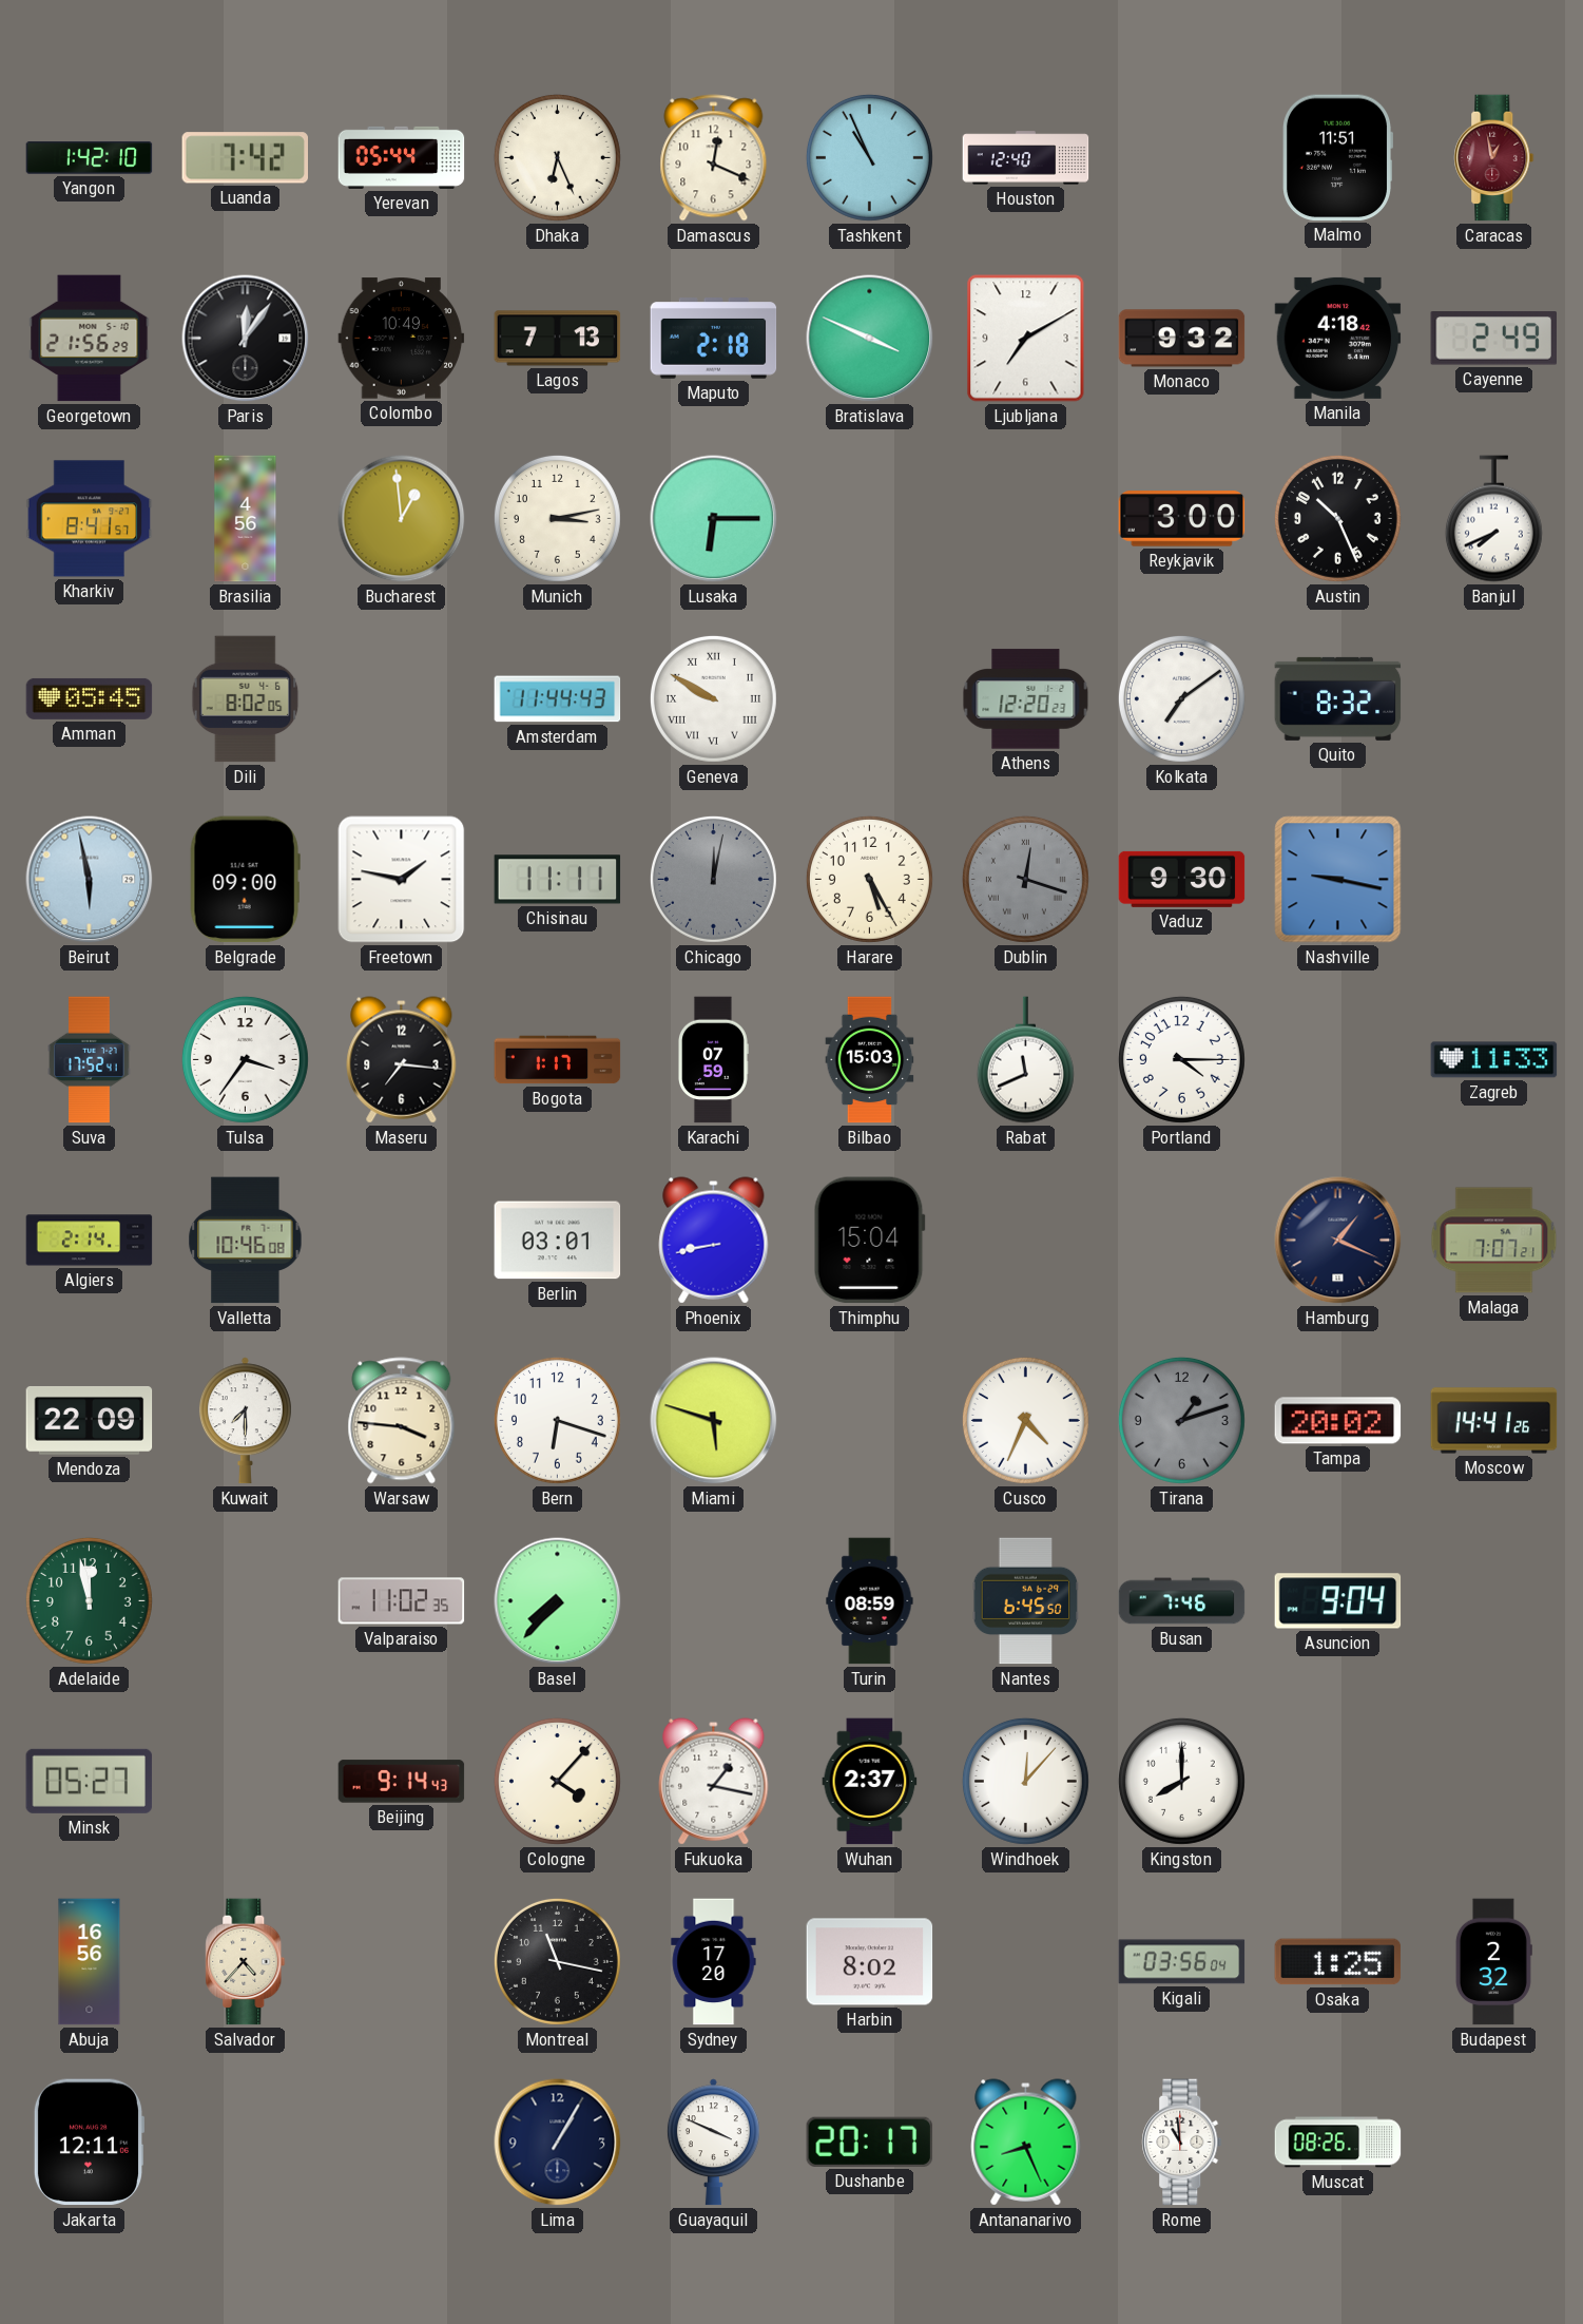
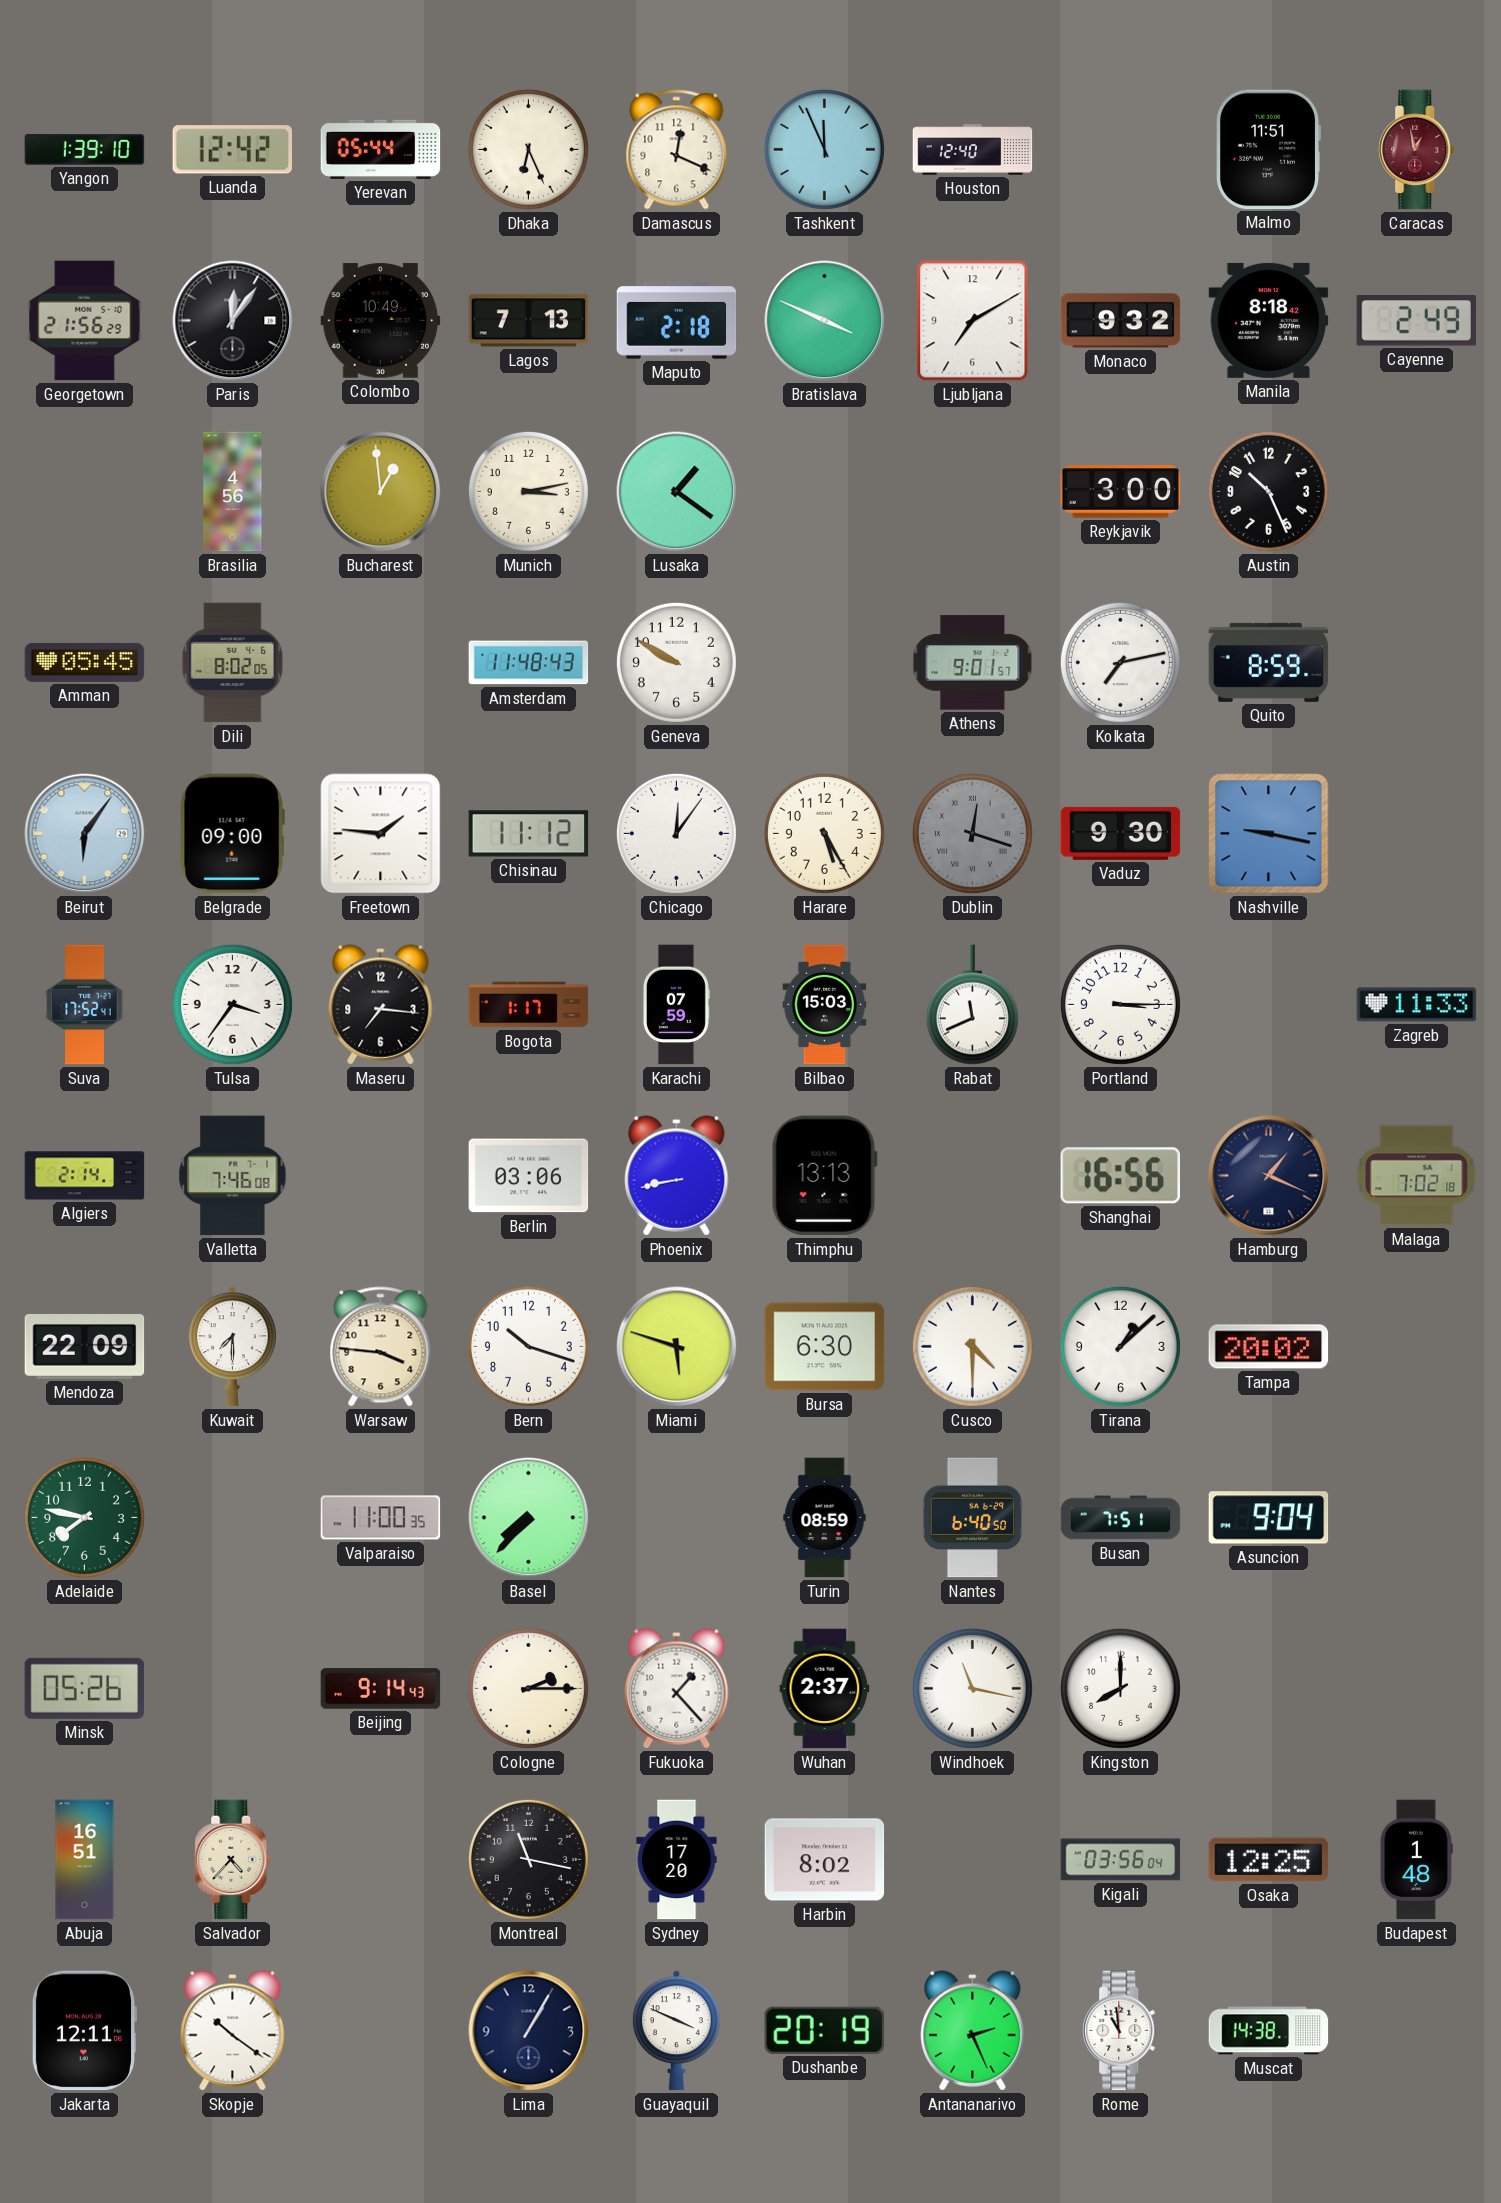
Yangon: 1:42 -> 1:39
Luanda: 7:42 -> 12:42
Tashkent: 10:56 -> 11:56
Manila: 4:18 -> 8:18
Kharkiv: 8:41 -> none
Lusaka: 6:15 -> 1:21
Banjul: 7:41 -> none
Amsterdam: 11:44 -> 11:48
Geneva numerals: Roman -> Arabic
Athens: 12:20 -> 9:01
Kolkata: 7:09 -> 7:13
Quito: 8:32 -> 8:59
Beirut: 5:58 -> 6:06
Freetown: 1:47 -> 1:46
Chisinau: 11:11 -> 11:12
Chicago: 12:02 -> 12:06
Chicago dial: grey -> white
Portland: 4:15 -> 3:15
Valletta: 10:46 -> 7:46
Berlin: 03:01 -> 03:06
Thimphu: 15:04 -> 13:13
Shanghai: none -> 16:56
Malaga: 7:07 -> 7:02
Bern: 6:18 -> 10:18
Bursa: none -> 6:30
Cusco: 4:34 -> 4:30
Tirana: 1:12 -> 1:08
Tirana dial: grey -> white
Moscow: 14:41 -> none
Adelaide: 11:58 -> 7:47
Valparaiso: 11:02 -> 11:00
Nantes: 6:45 -> 6:40
Busan: 7:46 -> 7:51
Minsk: 05:27 -> 05:26
Cologne: 4:07 -> 2:15
Fukuoka: 1:17 -> 1:23
Windhoek: 12:07 -> 11:17
Abuja: 16:56 -> 16:51
Osaka: 1:25 -> 12:25
Budapest: 2:32 -> 1:48
Skopje: none -> 10:21
Dushanbe: 20:17 -> 20:19
Antananarivo: 8:26 -> 2:26
Muscat: 08:26 -> 14:38
